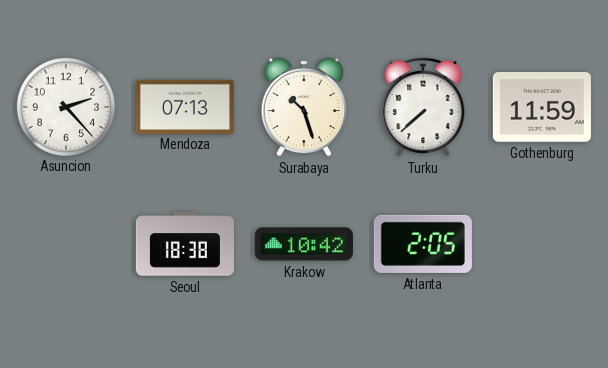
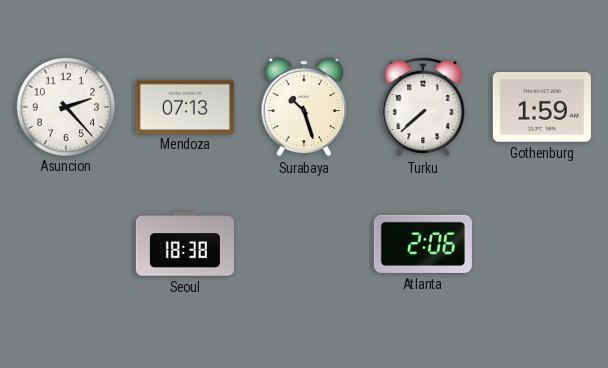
Gothenburg: 11:59 -> 1:59
Krakow: 10:42 -> none
Atlanta: 2:05 -> 2:06
